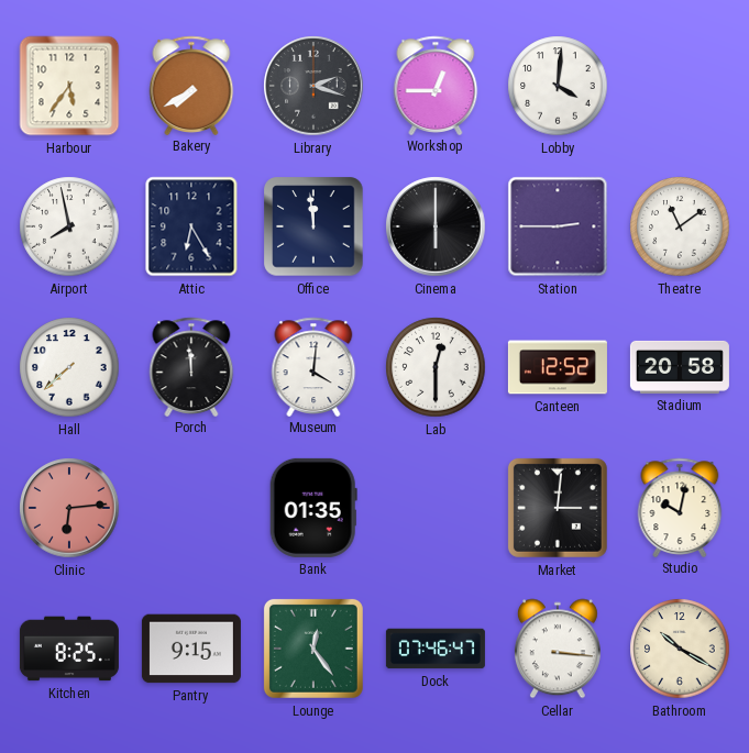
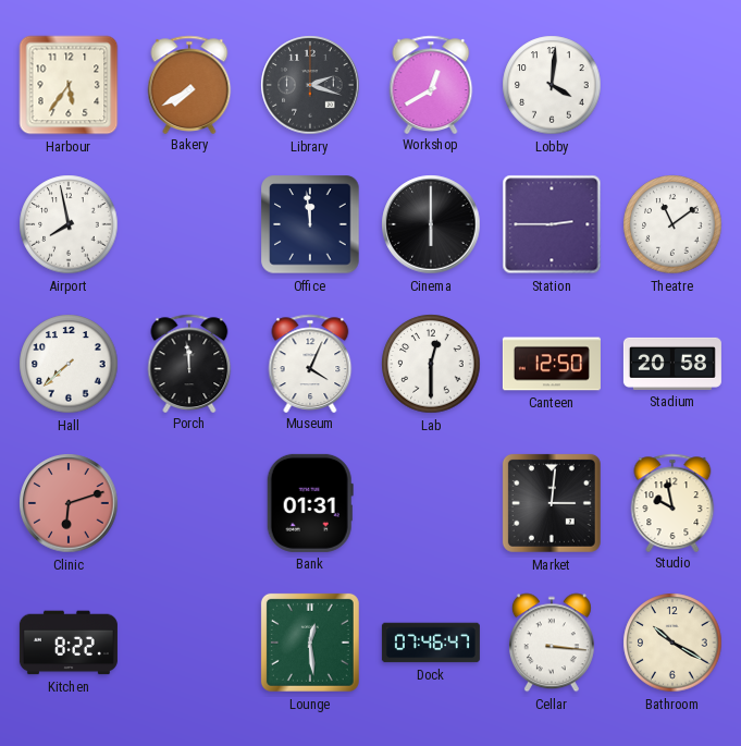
Workshop: 12:45 -> 12:40
Attic: 6:25 -> none
Museum: 4:01 -> 4:04
Canteen: 12:52 -> 12:50
Clinic: 6:14 -> 6:12
Bank: 01:35 -> 01:31
Studio: 10:02 -> 9:58
Kitchen: 8:25 -> 8:22
Pantry: 9:15 -> none
Lounge: 12:24 -> 12:29
